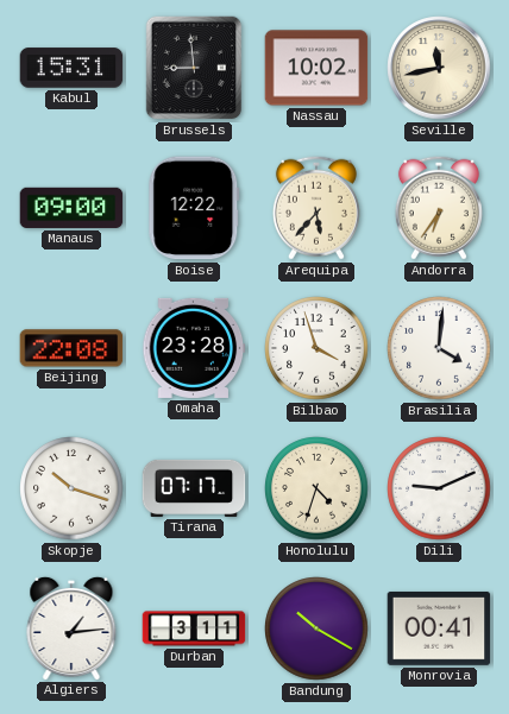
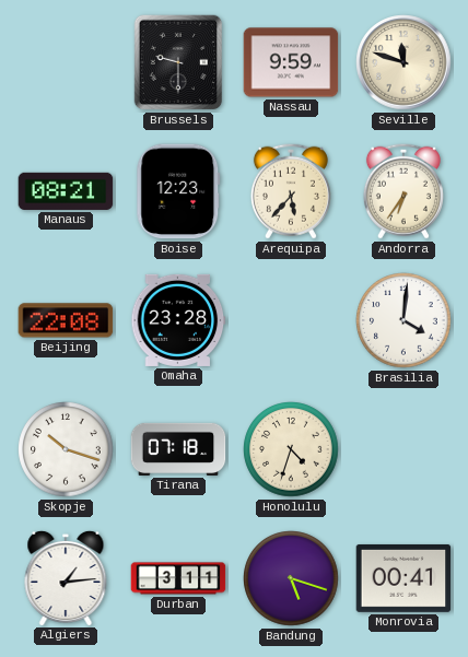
Kabul: 15:31 -> none
Brussels: 8:59 -> 9:30
Nassau: 10:02 -> 9:59
Seville: 11:43 -> 11:48
Manaus: 09:00 -> 08:21
Boise: 12:22 -> 12:23
Bilbao: 3:57 -> none
Tirana: 07:17 -> 07:18
Dili: 9:11 -> none
Bandung: 10:20 -> 5:18
